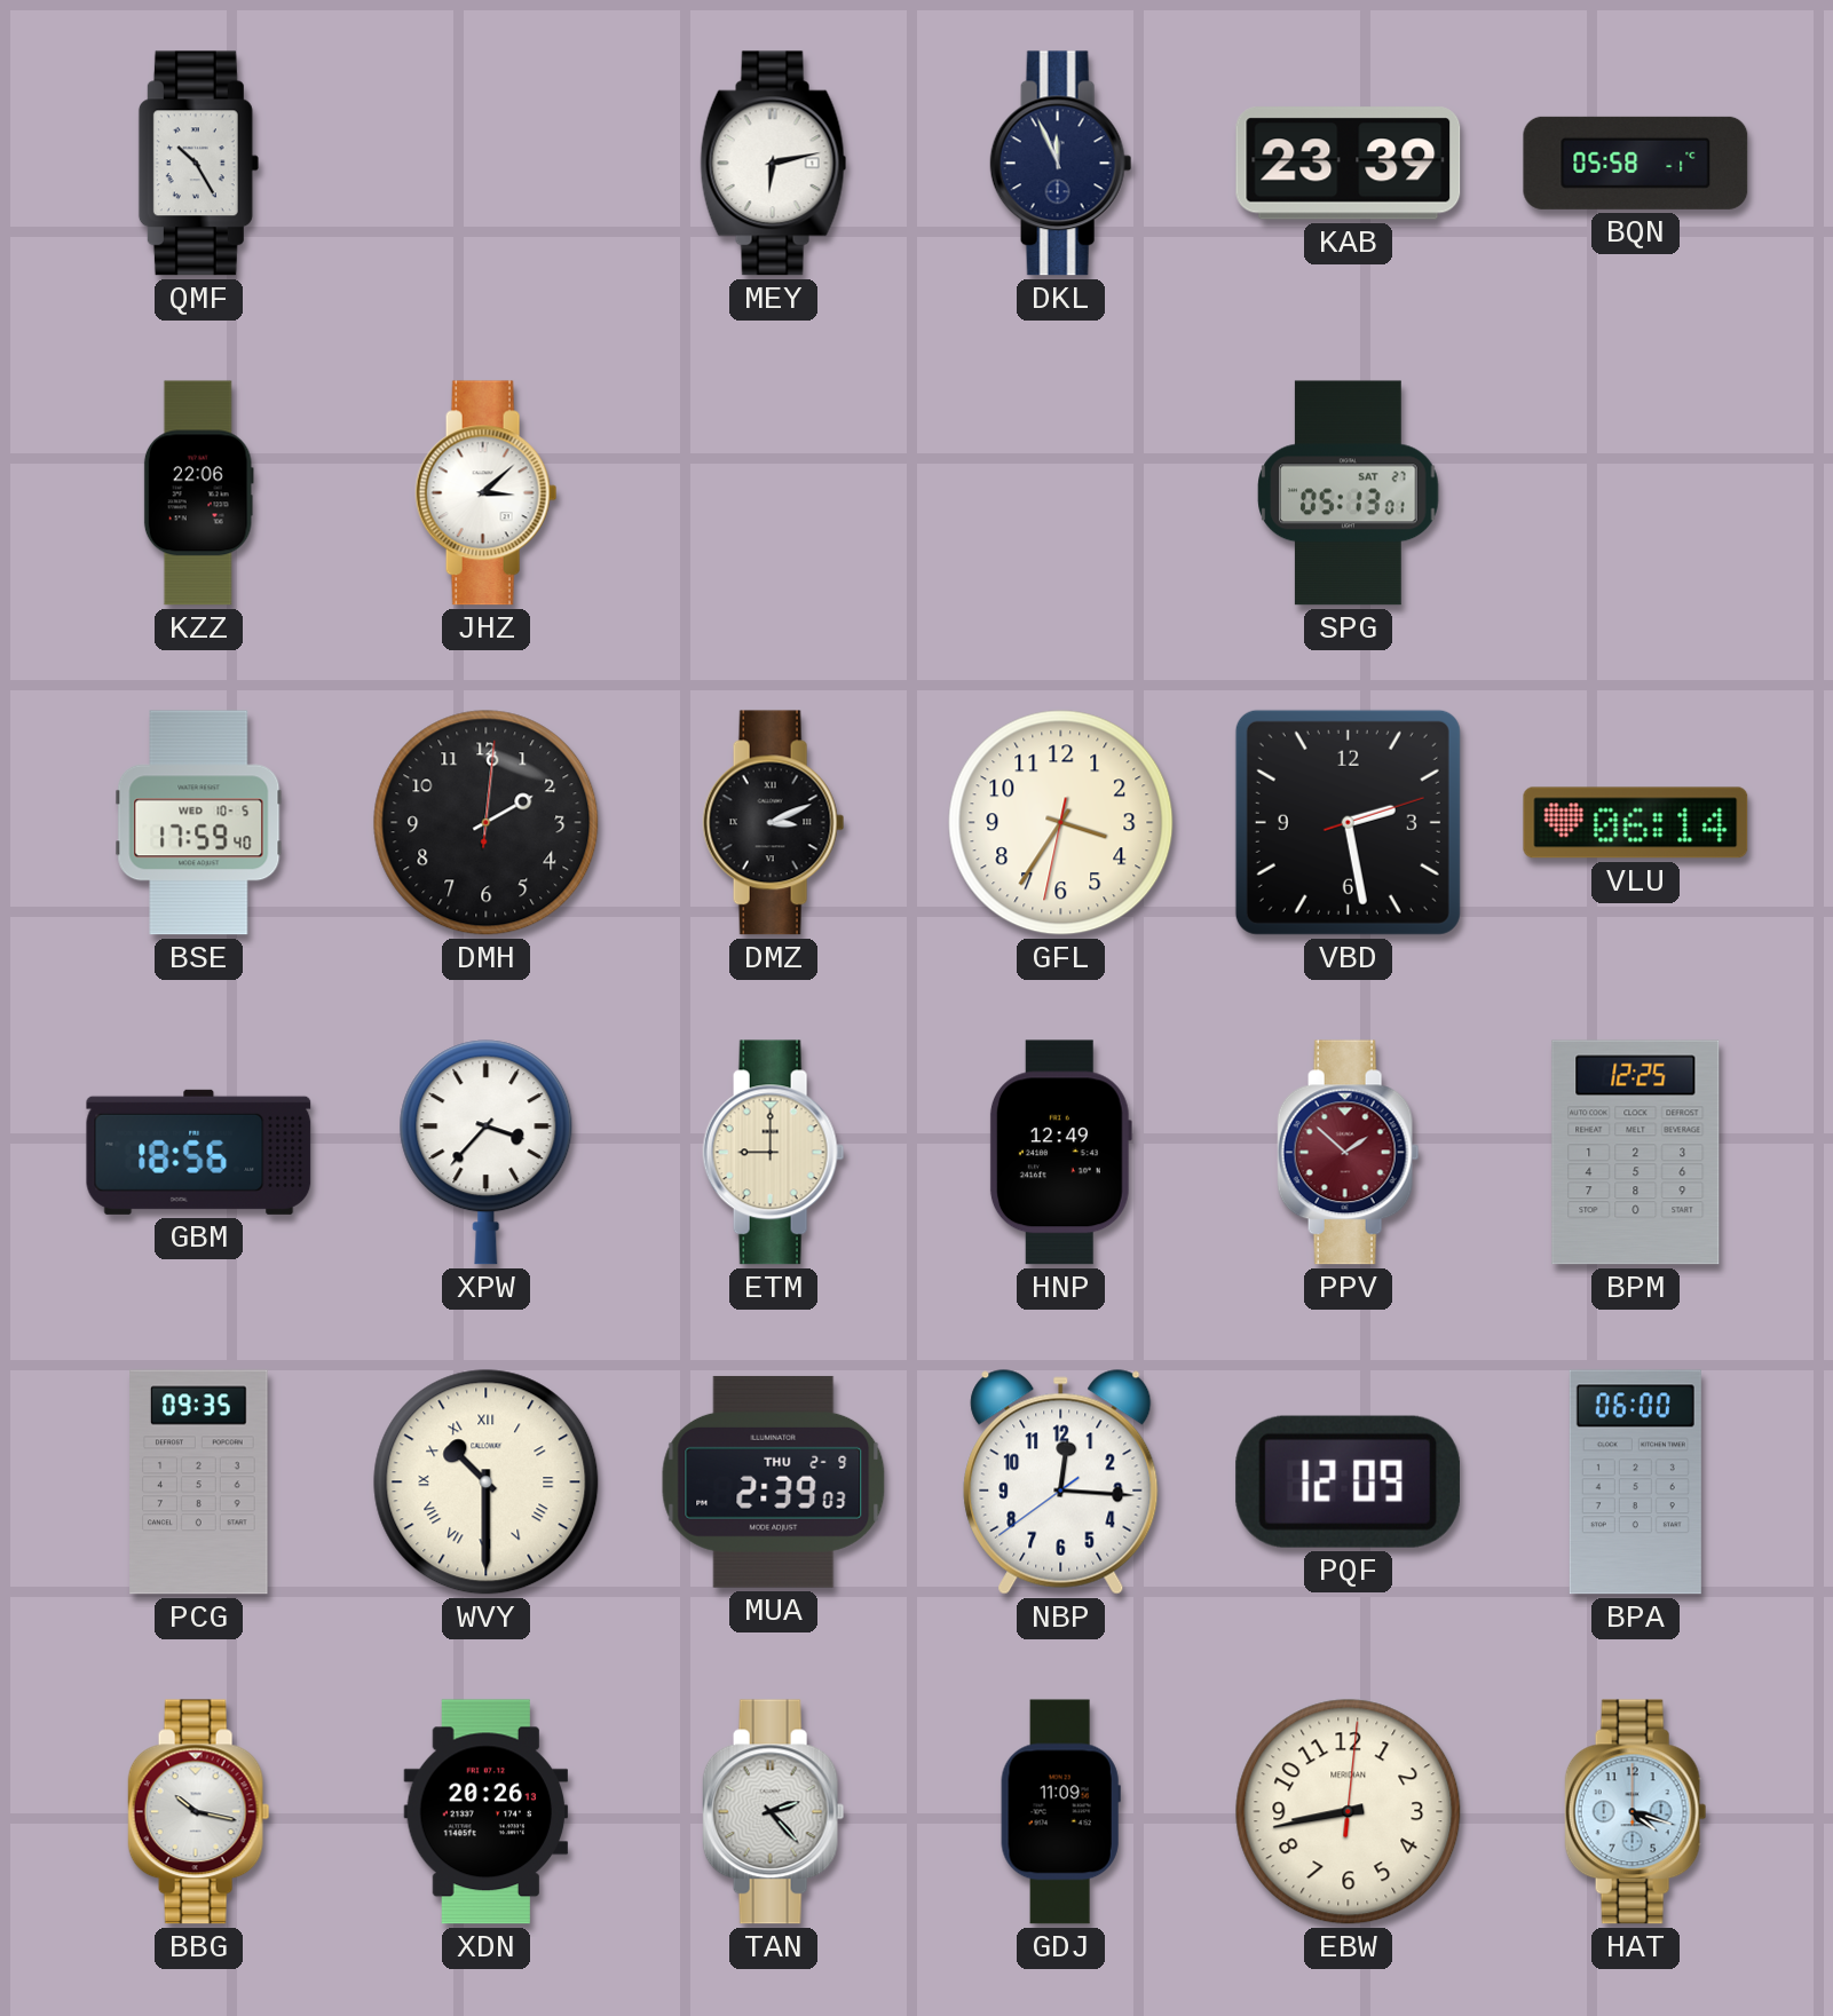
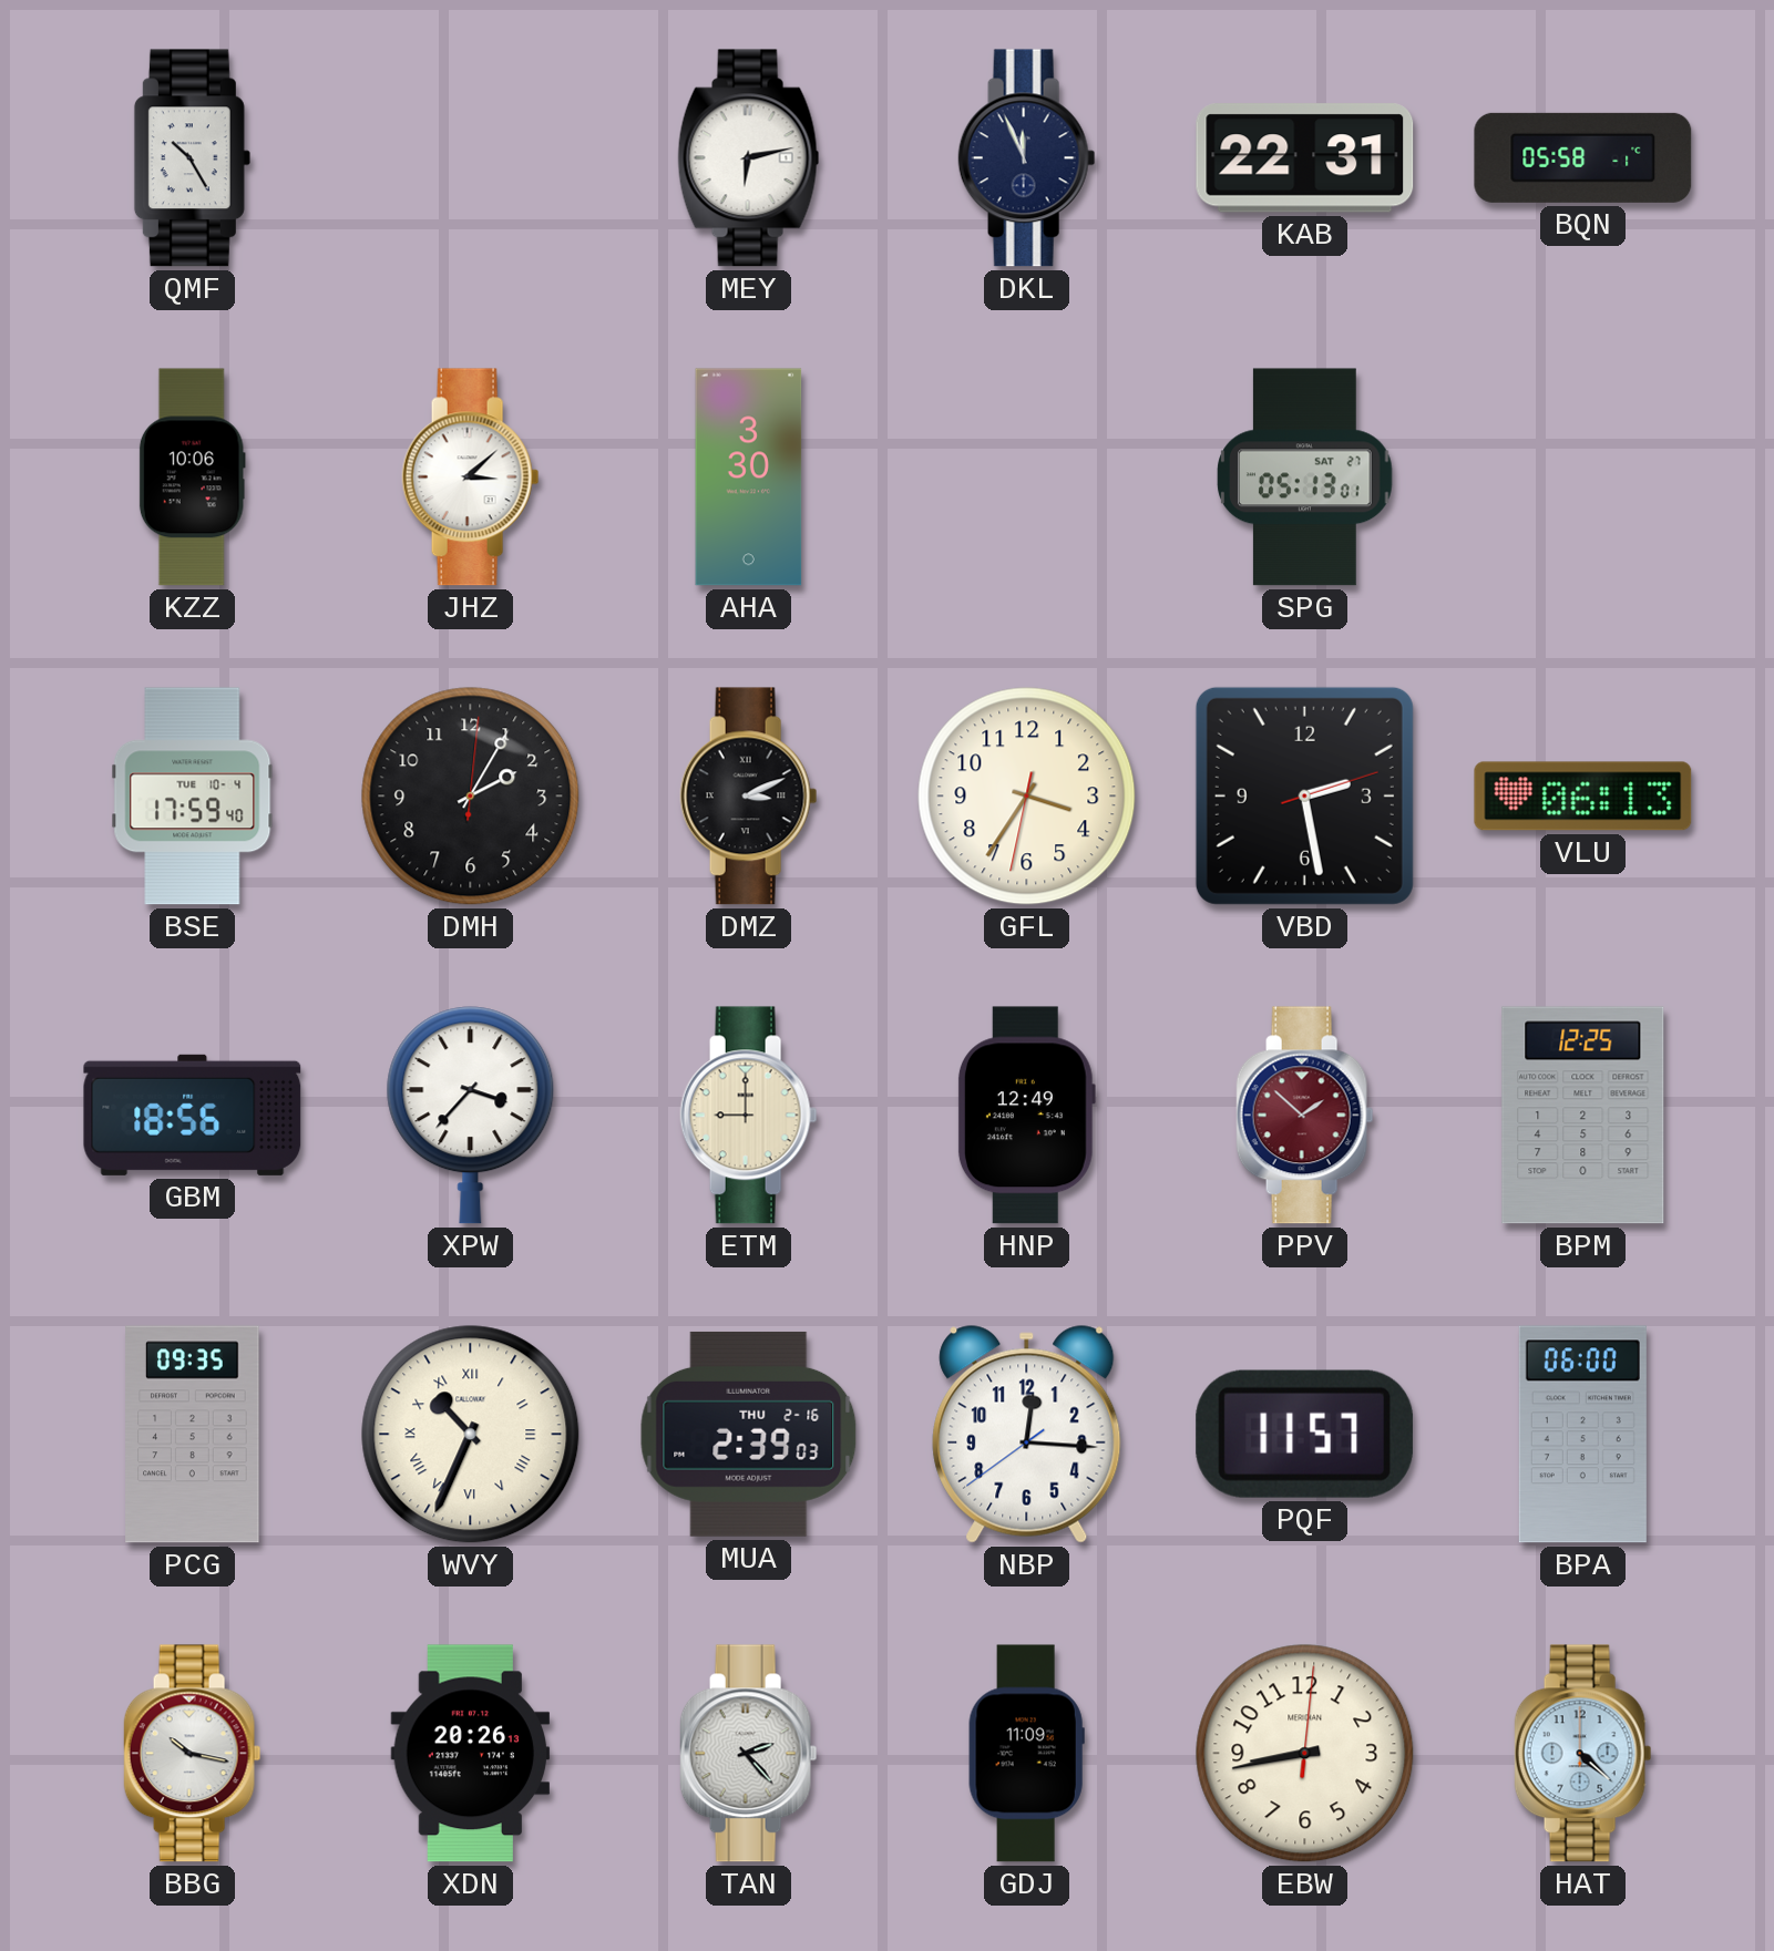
KAB: 23:39 -> 22:31
KZZ: 22:06 -> 10:06
AHA: none -> 3:30
BSE date: WED 10-5 -> TUE 10-4
DMH: 2:01 -> 2:05
VLU: 06:14 -> 06:13
WVY: 10:30 -> 10:34
MUA date: THU 2-9 -> THU 2-16
PQF: 12:09 -> 11:57
HAT: 4:18 -> 4:22
